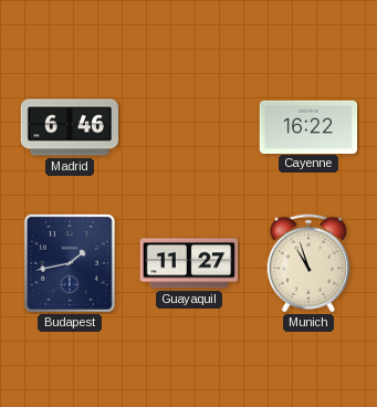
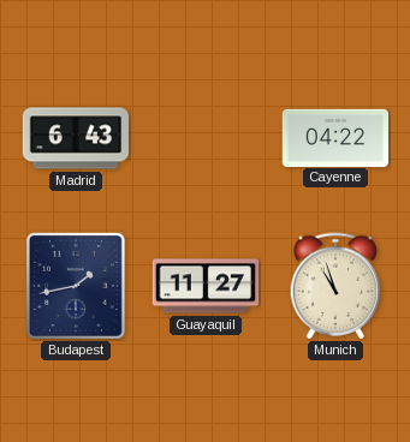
Madrid: 6:46 -> 6:43
Cayenne: 16:22 -> 04:22
